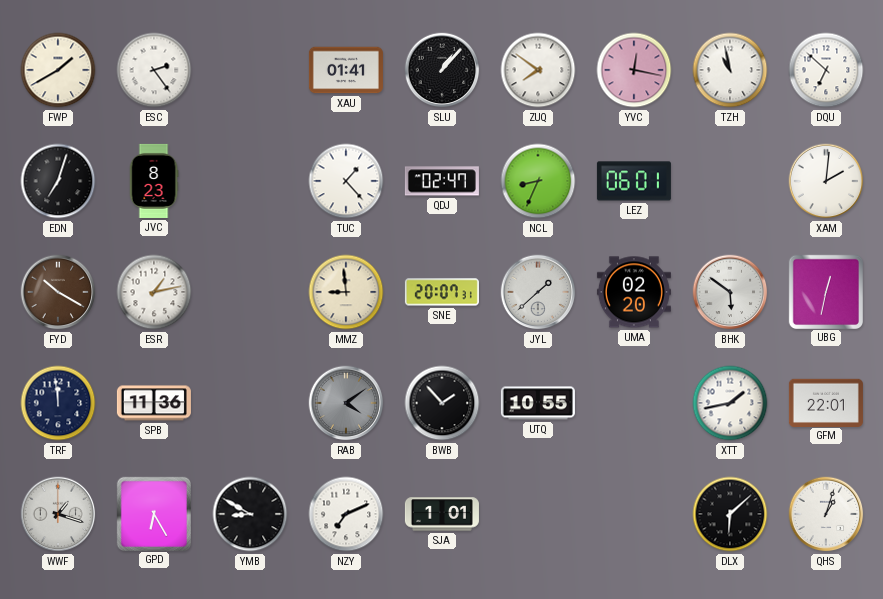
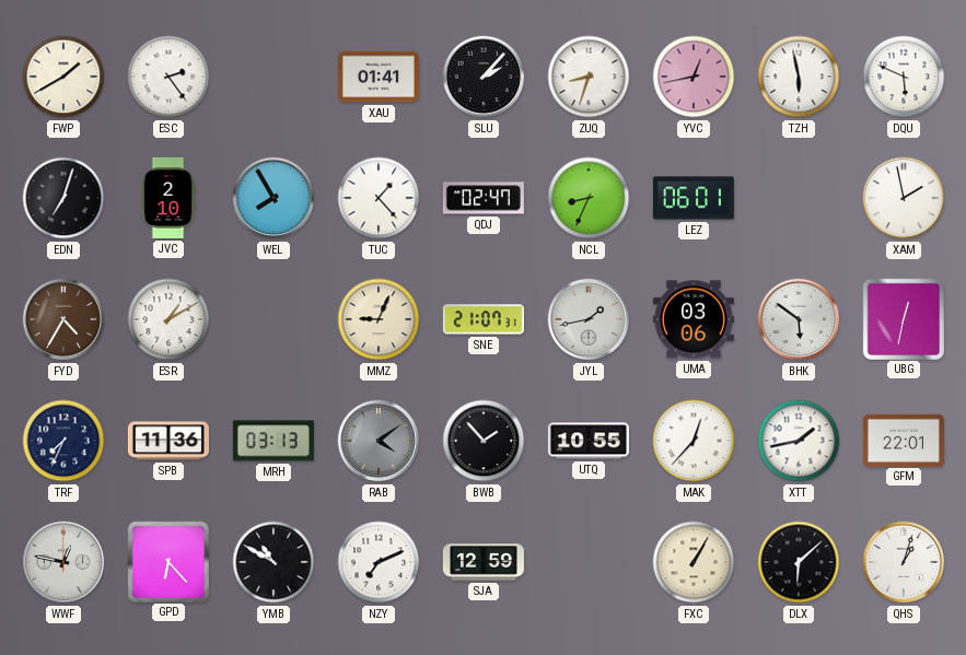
SLU: 1:07 -> 2:07
ZUQ: 7:51 -> 8:33
YVC: 12:17 -> 12:43
TZH: 10:58 -> 5:58
DQU: 6:52 -> 5:49
JVC: 8:23 -> 2:10
WEL: none -> 7:55
XAM: 2:01 -> 1:58
FYD: 10:20 -> 4:35
ESR: 1:13 -> 1:10
MMZ: 8:59 -> 9:04
SNE: 20:07 -> 21:07
JYL: 1:38 -> 1:43
UMA: 02:20 -> 03:06
TRF: 11:59 -> 7:34
MRH: none -> 03:13
MAK: none -> 12:37
WWF: 1:18 -> 12:47
GPD: 6:25 -> 6:23
YMB: 8:50 -> 10:50
SJA: 1:01 -> 12:59
FXC: none -> 1:05
